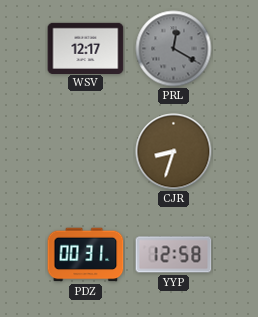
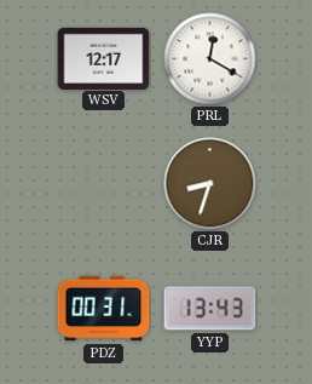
PRL dial: grey -> white
YYP: 12:58 -> 13:43
